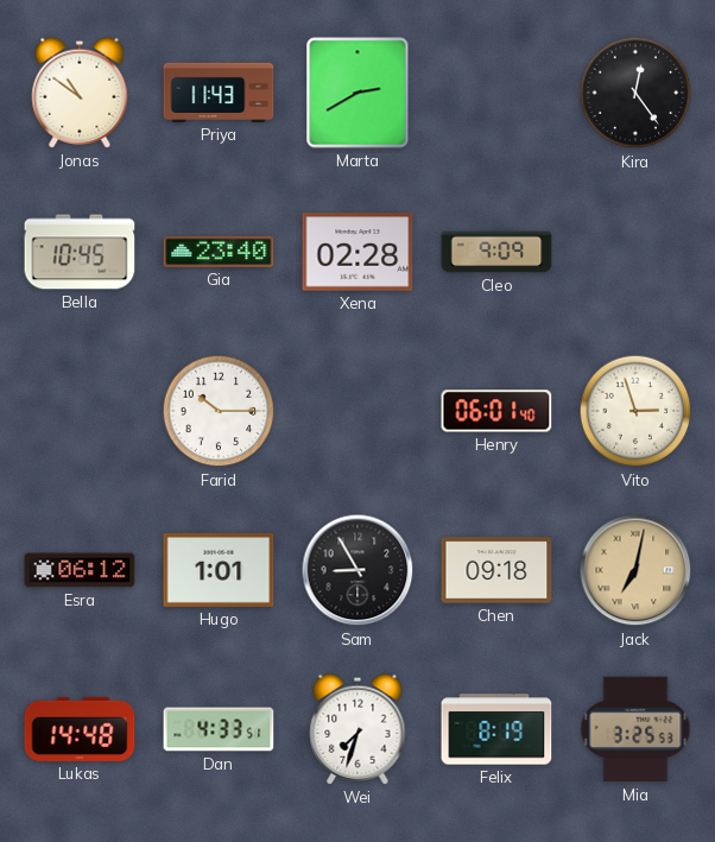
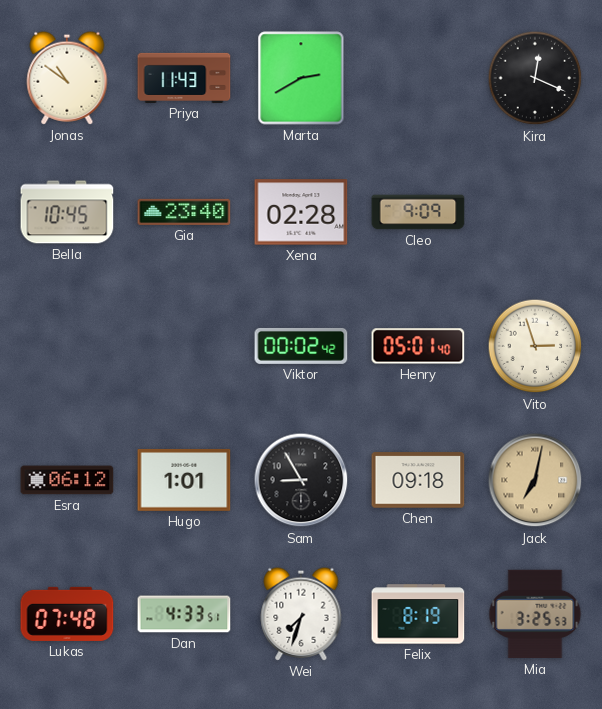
Kira: 12:24 -> 12:19
Farid: 10:15 -> none
Viktor: none -> 00:02
Henry: 06:01 -> 05:01
Lukas: 14:48 -> 07:48
